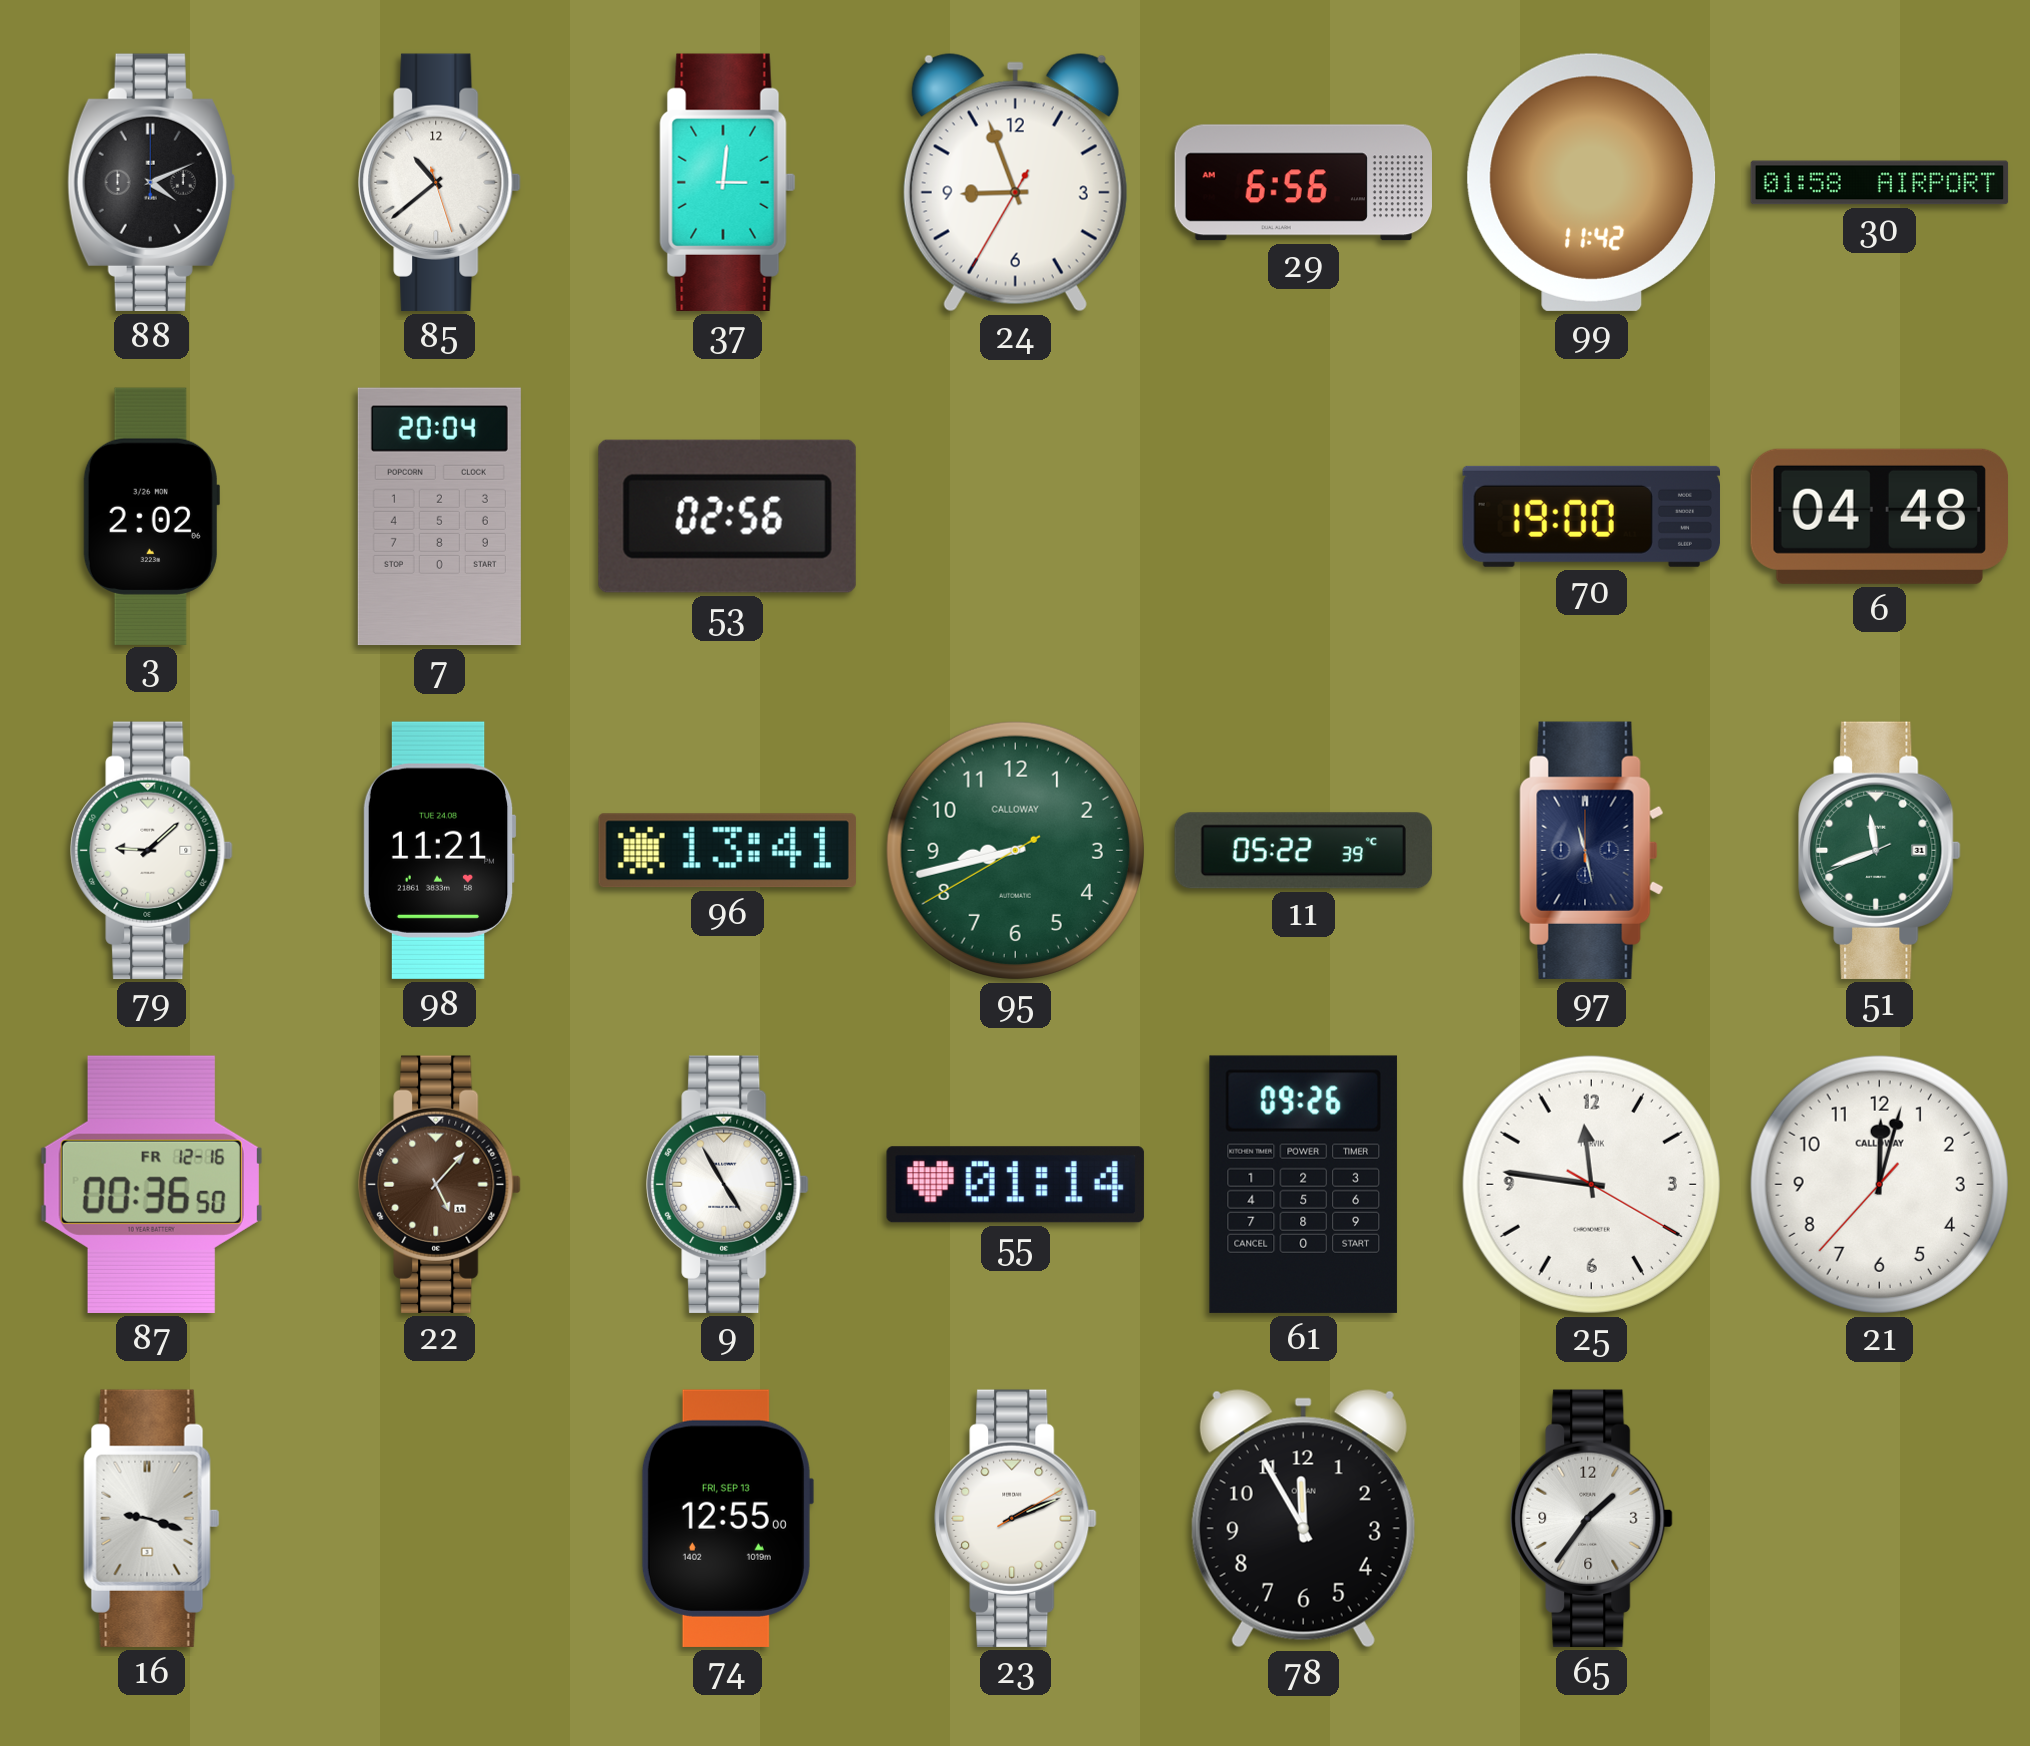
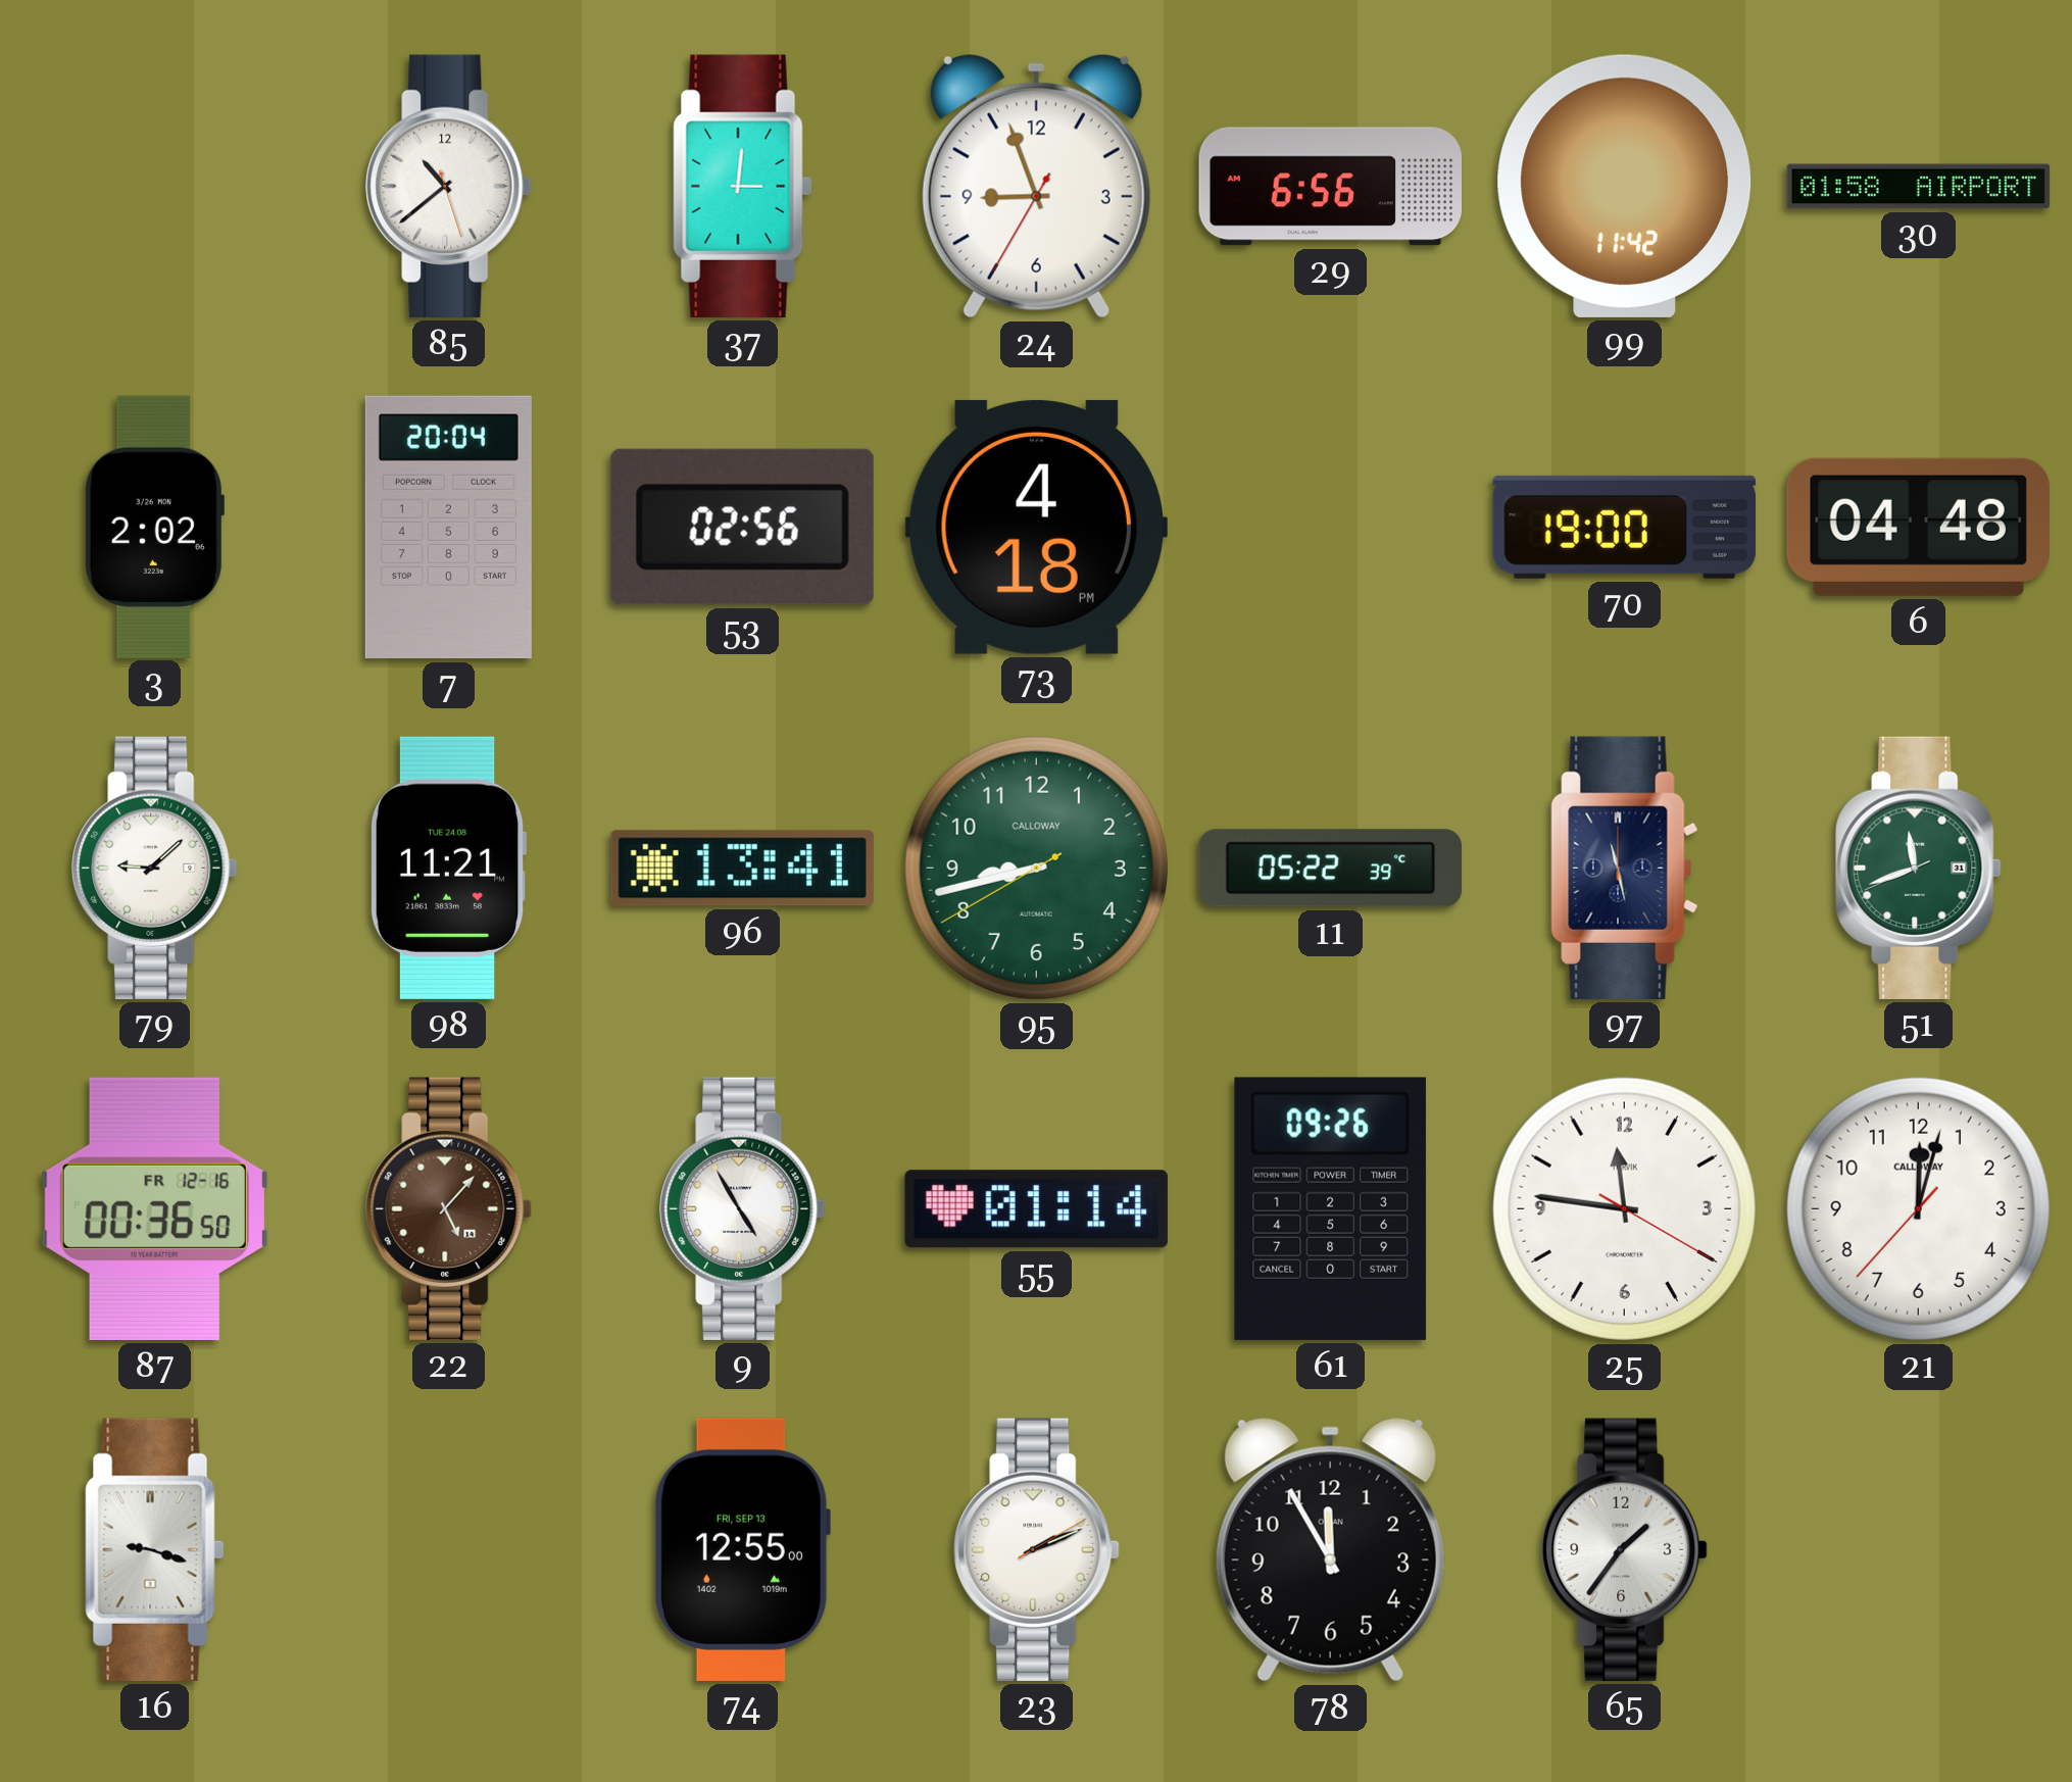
88: 4:11 -> none
73: none -> 4:18
